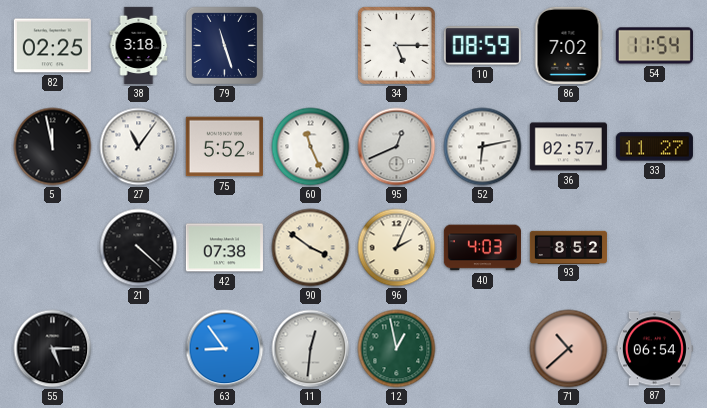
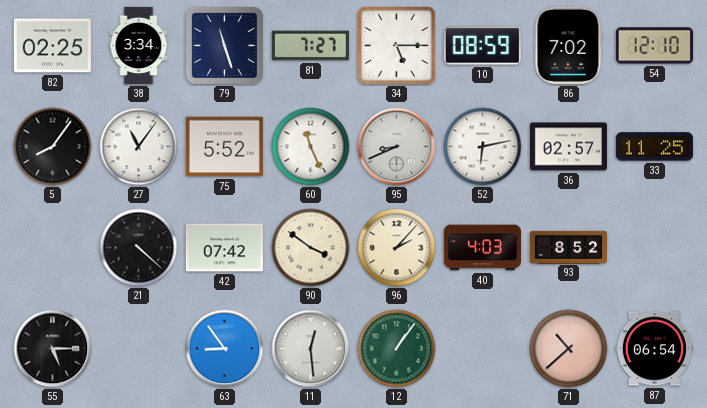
38: 3:18 -> 3:34
81: none -> 7:27
54: 11:54 -> 12:10
5: 11:58 -> 8:06
95: 12:41 -> 8:41
33: 11:27 -> 11:25
42: 07:38 -> 07:42
96: 2:04 -> 2:07
11: 12:31 -> 12:29
12: 12:58 -> 1:06
